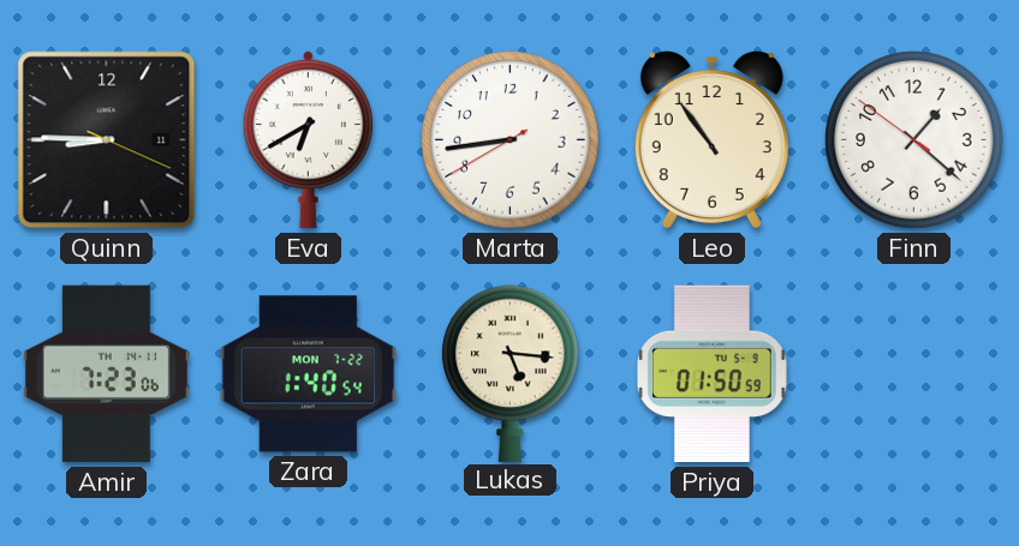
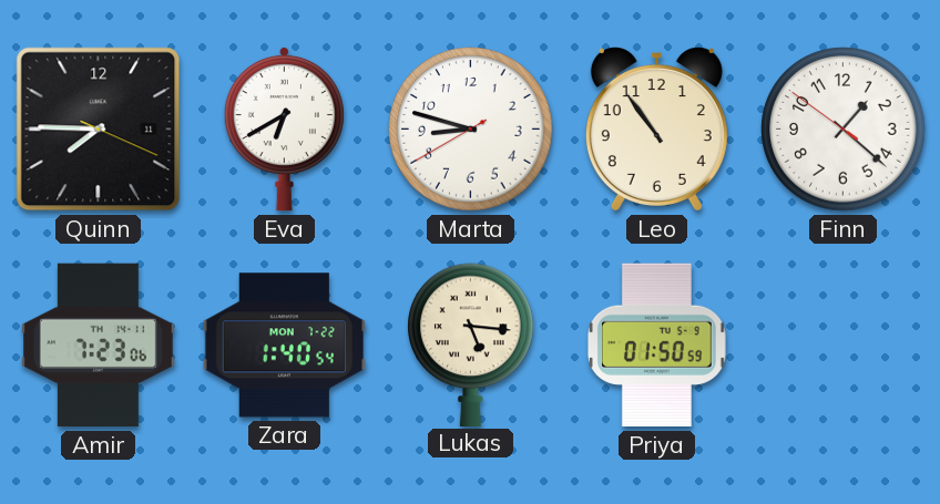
Quinn: 8:45 -> 7:45
Marta: 8:43 -> 8:47
